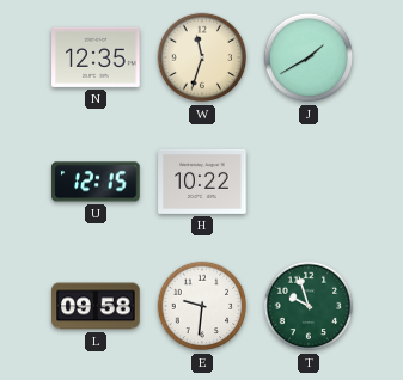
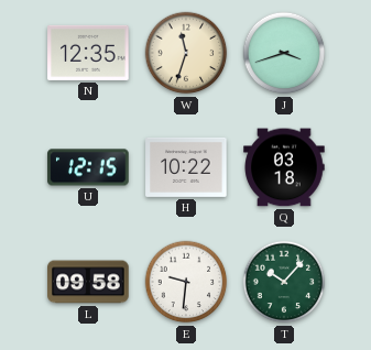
J: 1:40 -> 3:42
Q: none -> 03:18
T: 9:57 -> 10:07
